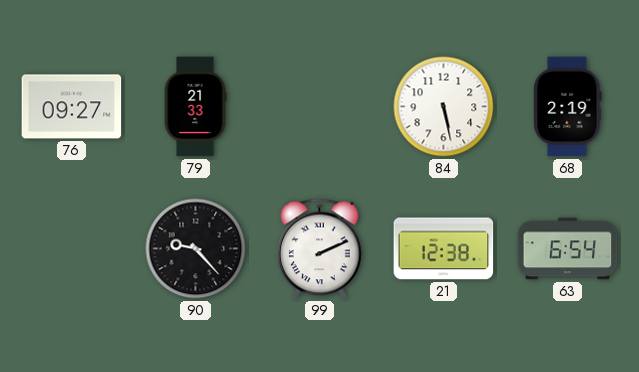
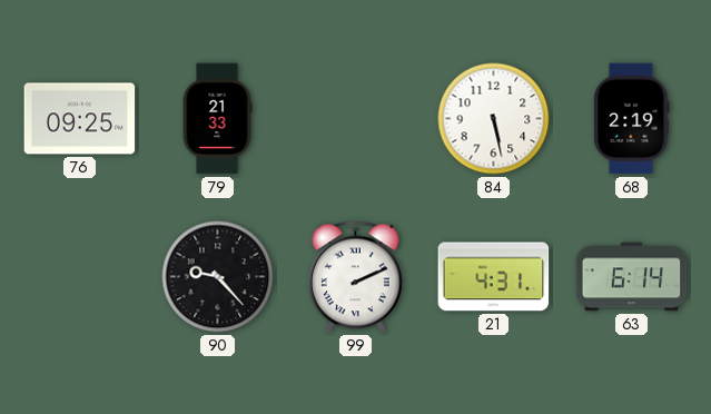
76: 09:27 -> 09:25
21: 12:38 -> 4:31
63: 6:54 -> 6:14
